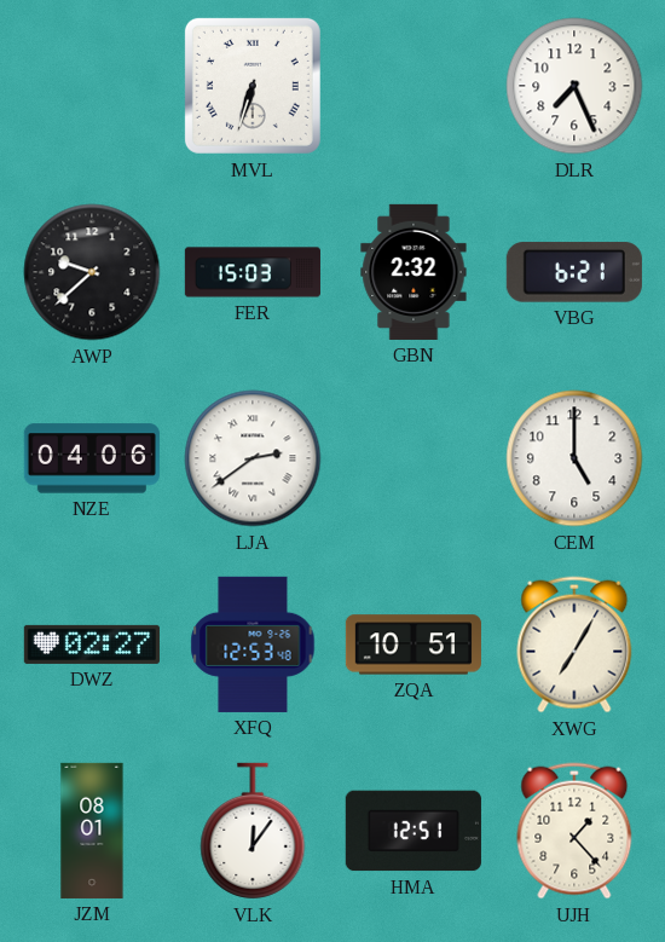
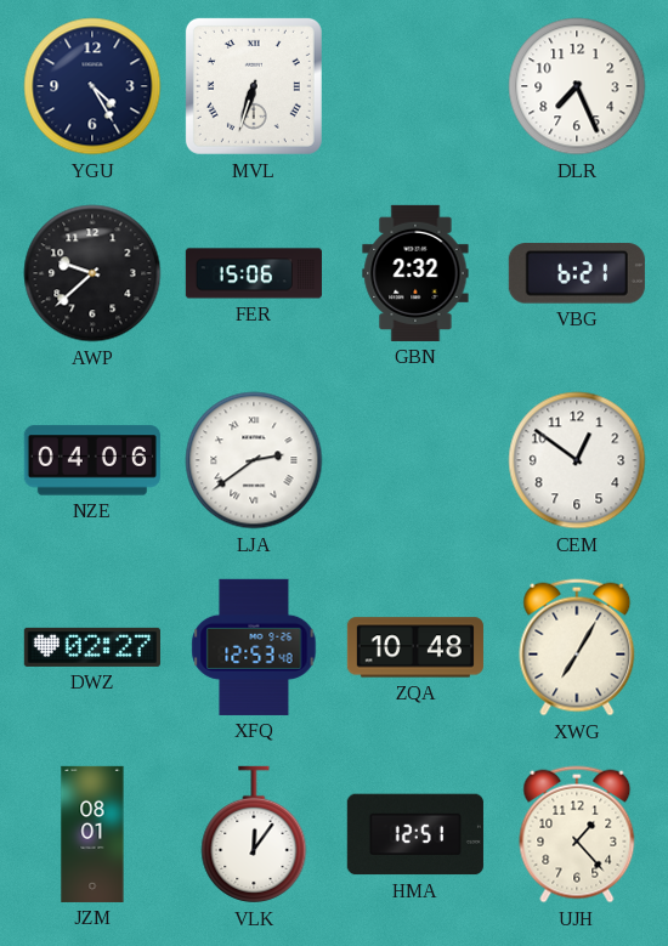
YGU: none -> 4:25
FER: 15:03 -> 15:06
CEM: 5:00 -> 12:51
ZQA: 10:51 -> 10:48
